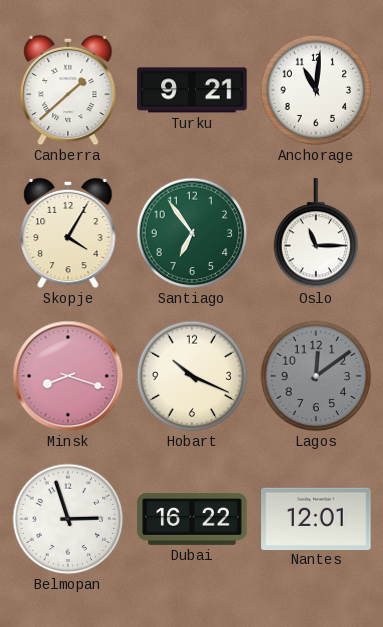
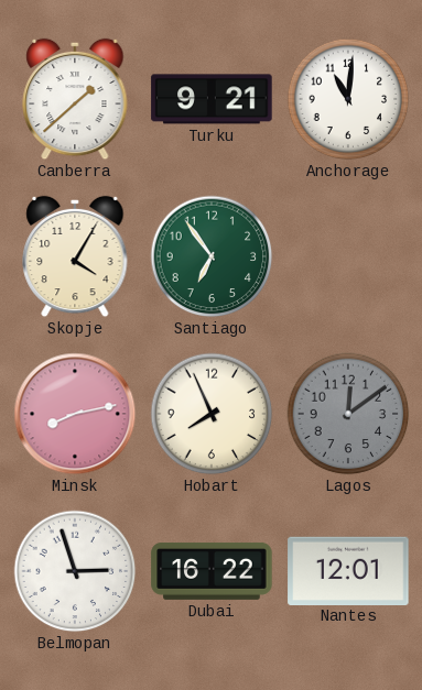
Oslo: 11:15 -> none
Minsk: 8:18 -> 8:13
Hobart: 10:19 -> 7:56
